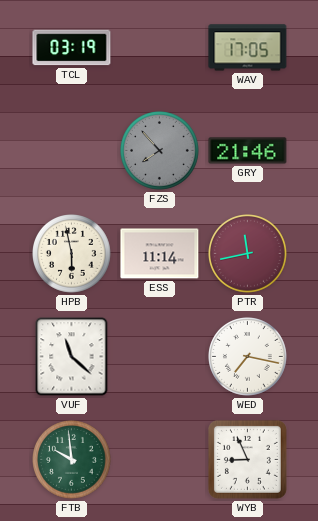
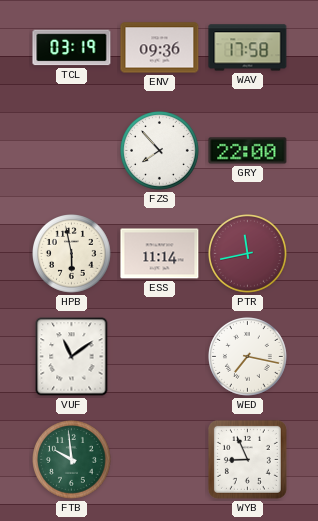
ENV: none -> 09:36
WAV: 17:05 -> 17:58
FZS dial: grey -> white
GRY: 21:46 -> 22:00
VUF: 11:22 -> 11:09
